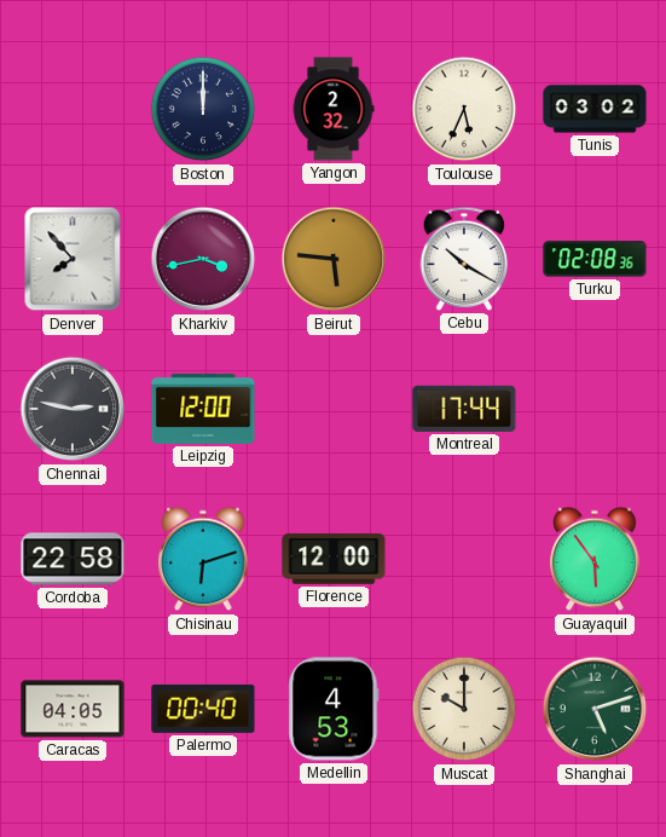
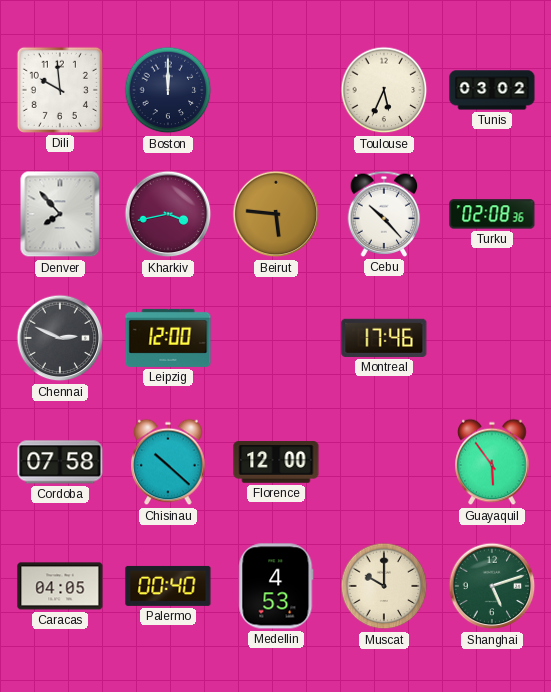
Dili: none -> 9:59
Yangon: 2:32 -> none
Cebu: 10:20 -> 10:23
Chennai: 2:47 -> 2:49
Montreal: 17:44 -> 17:46
Cordoba: 22:58 -> 07:58
Chisinau: 6:12 -> 10:22
